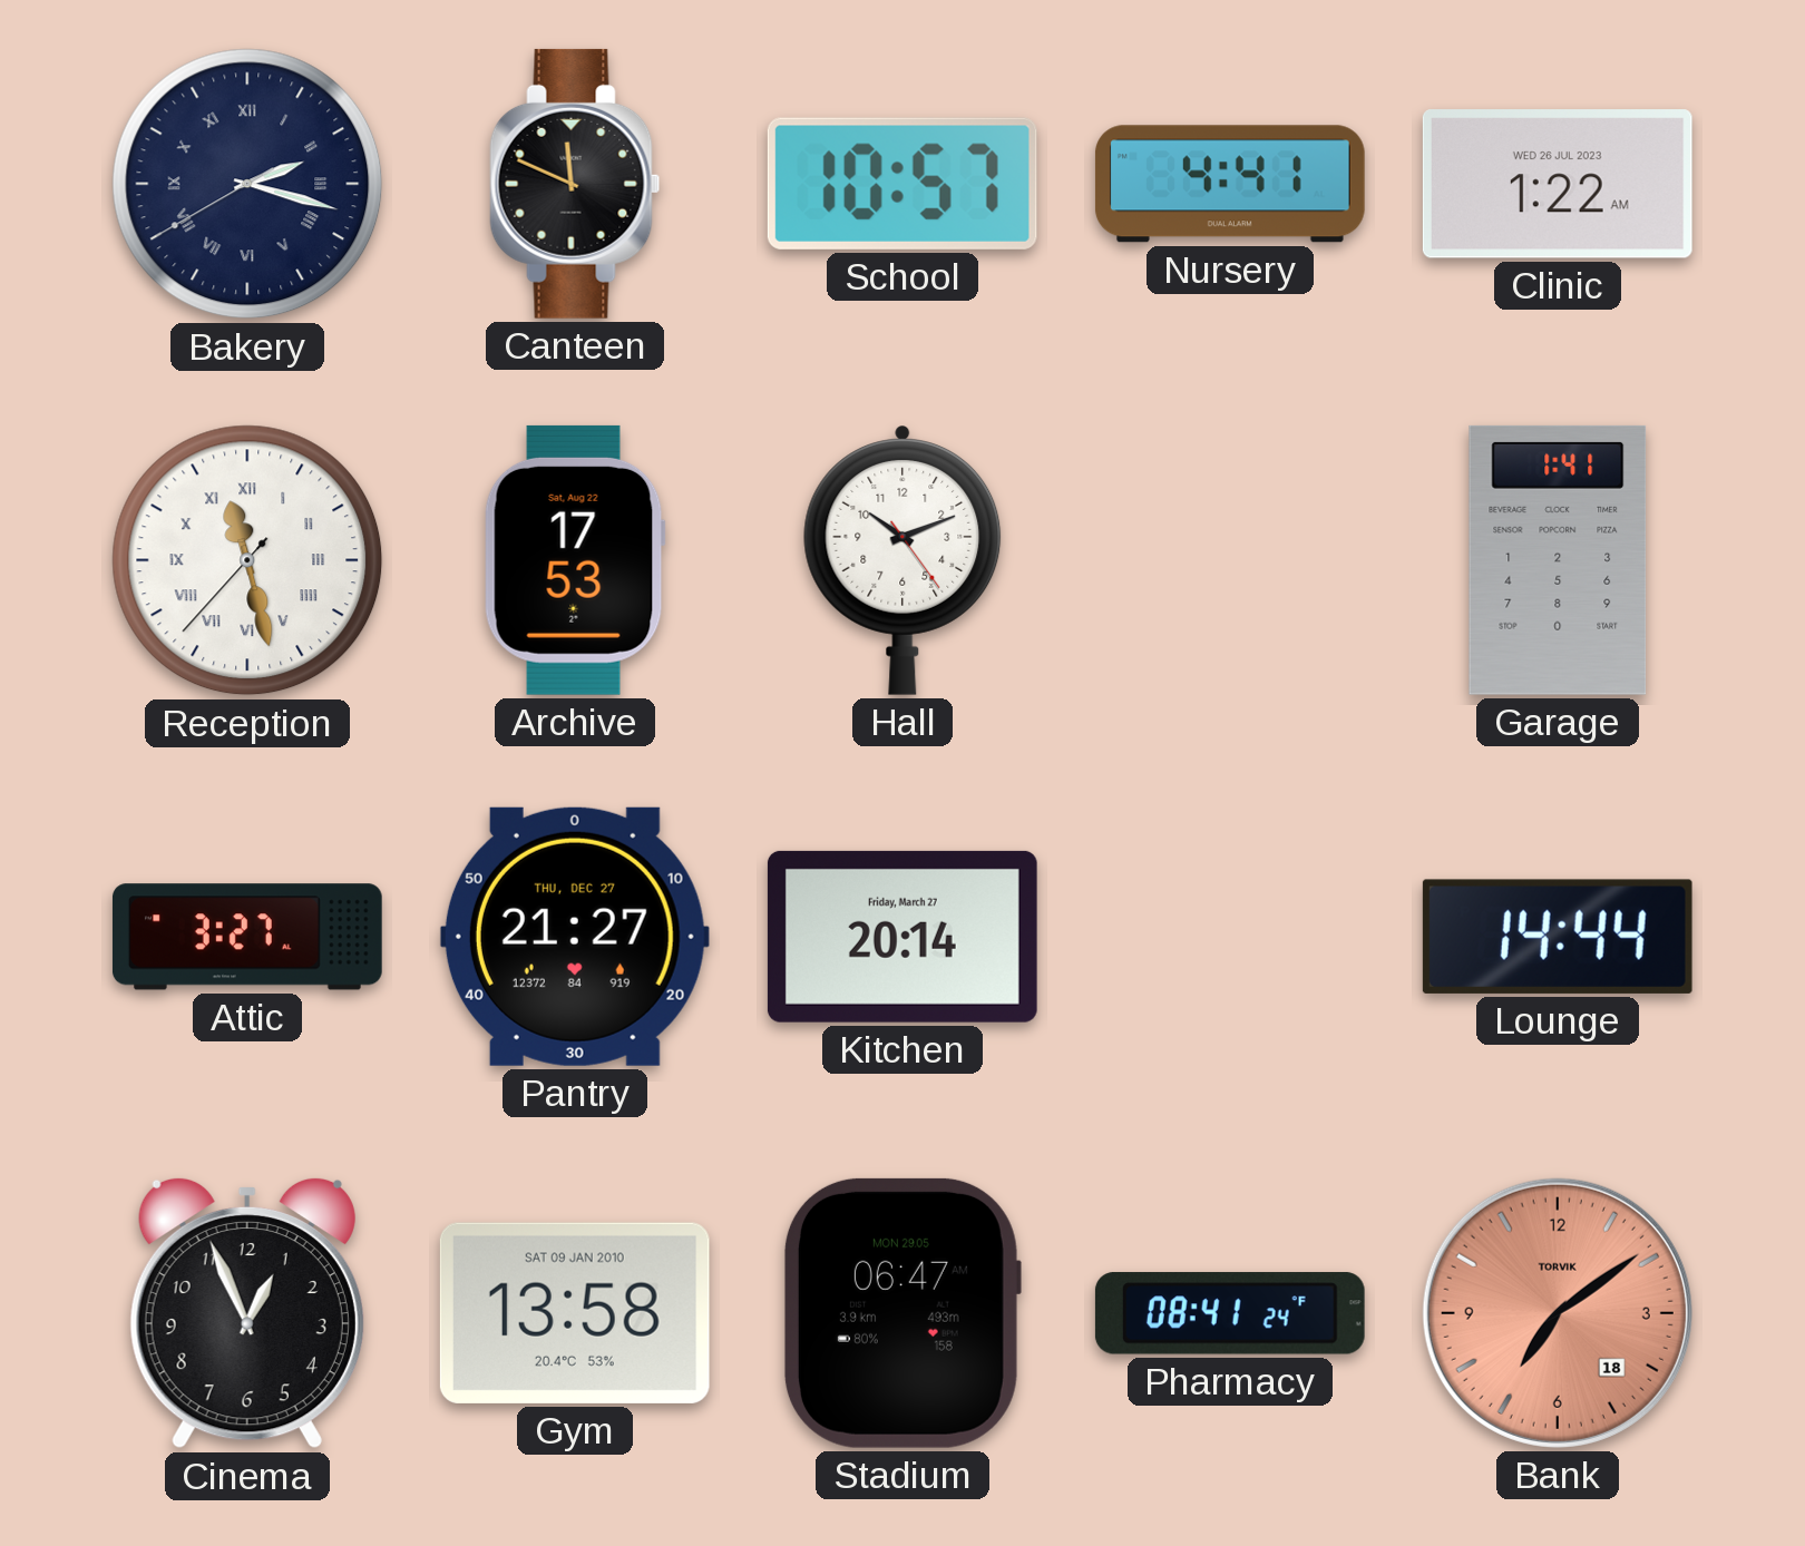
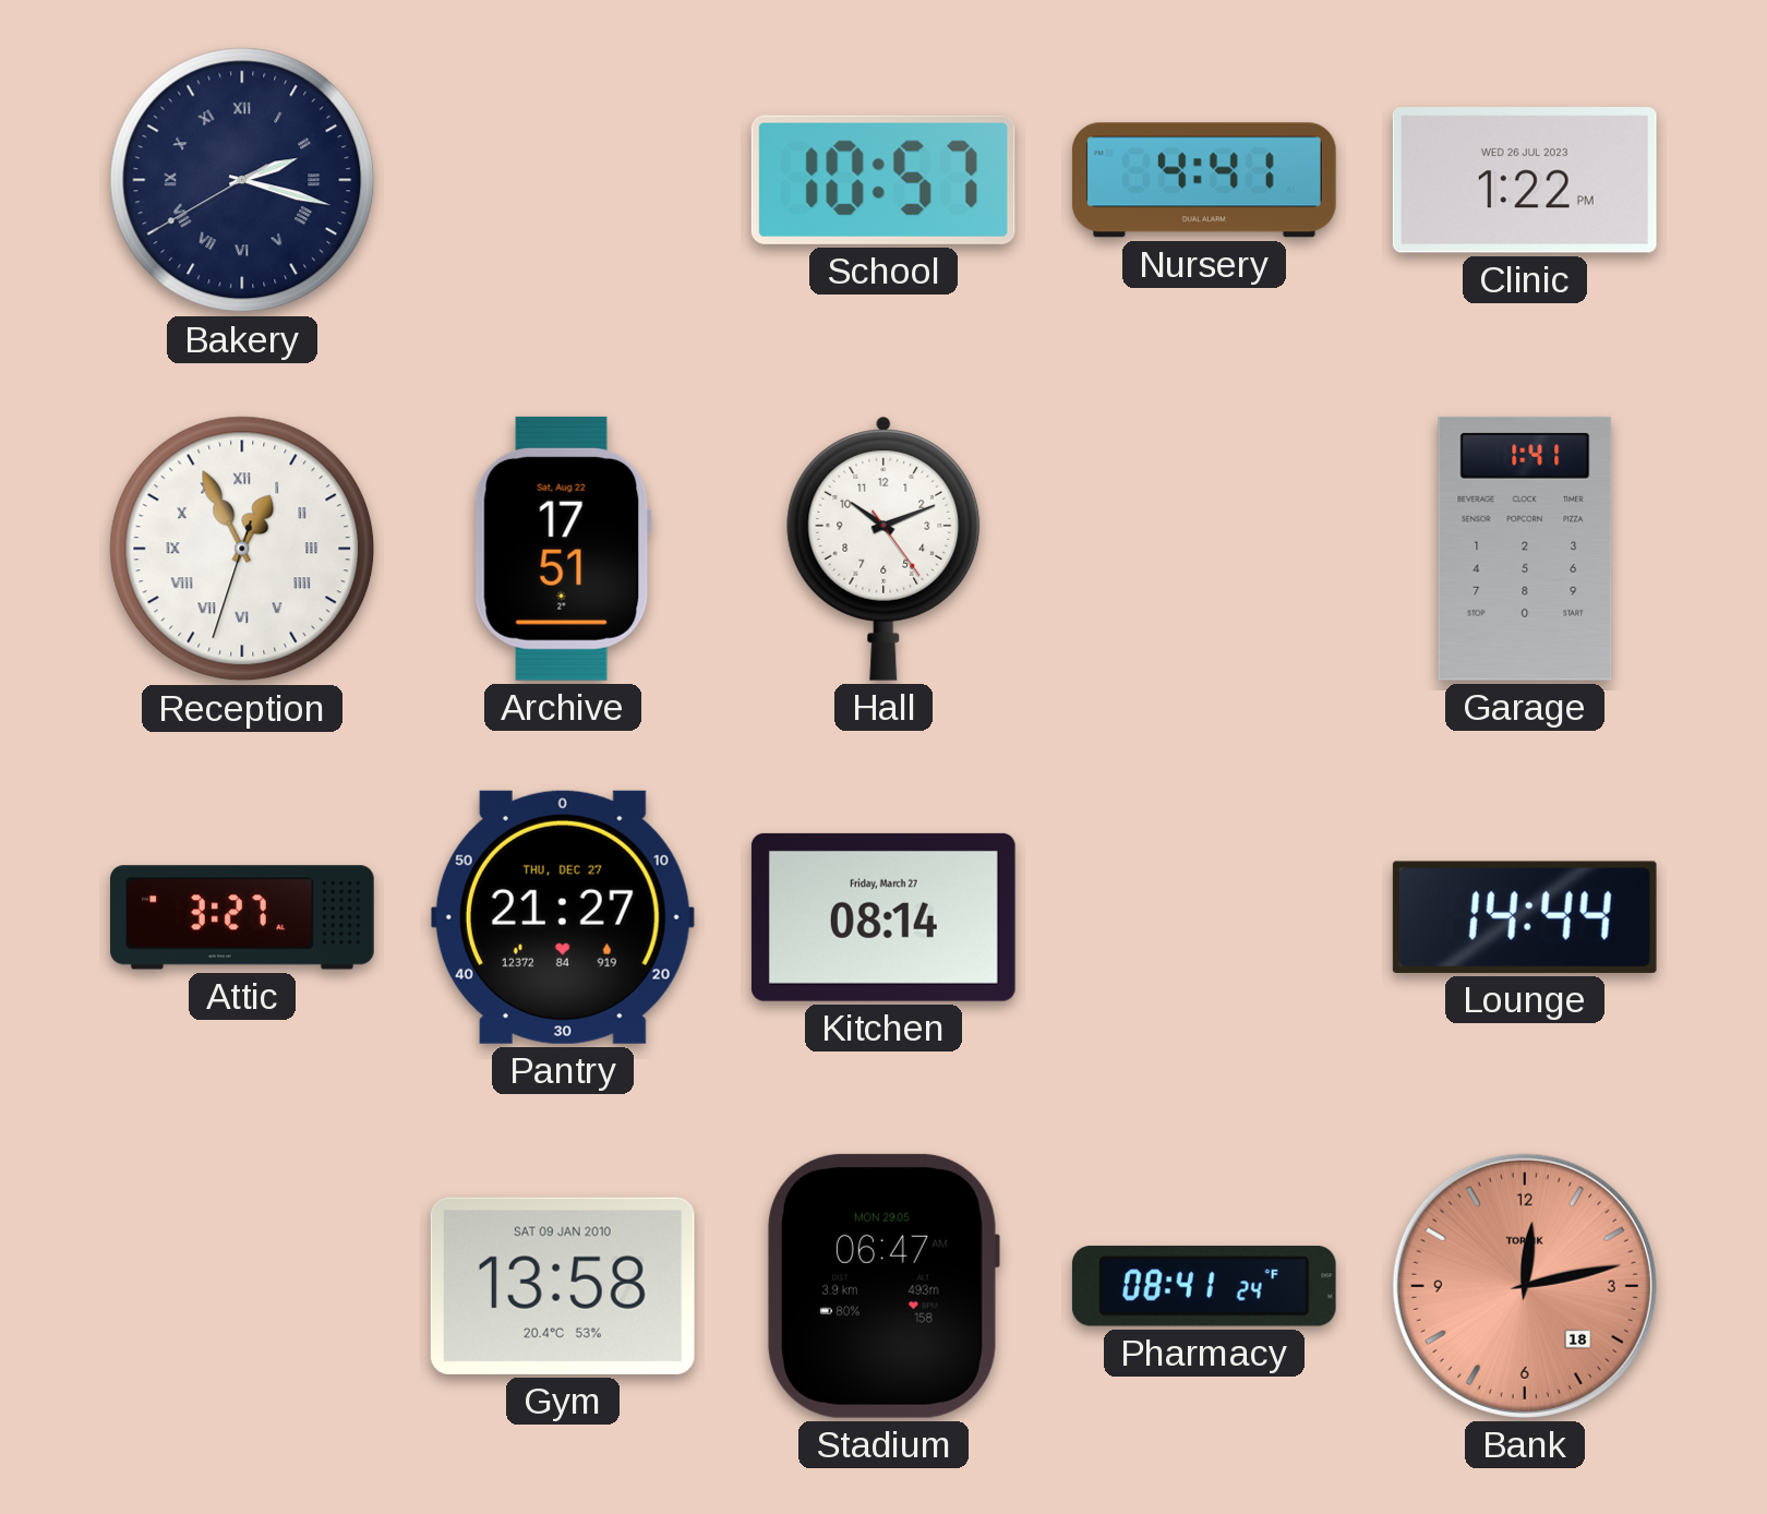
Canteen: 11:49 -> none
Clinic: 1:22 AM -> 1:22 PM
Reception: 11:27 -> 12:55
Archive: 17:53 -> 17:51
Kitchen: 20:14 -> 08:14
Cinema: 12:56 -> none
Bank: 7:09 -> 12:13
